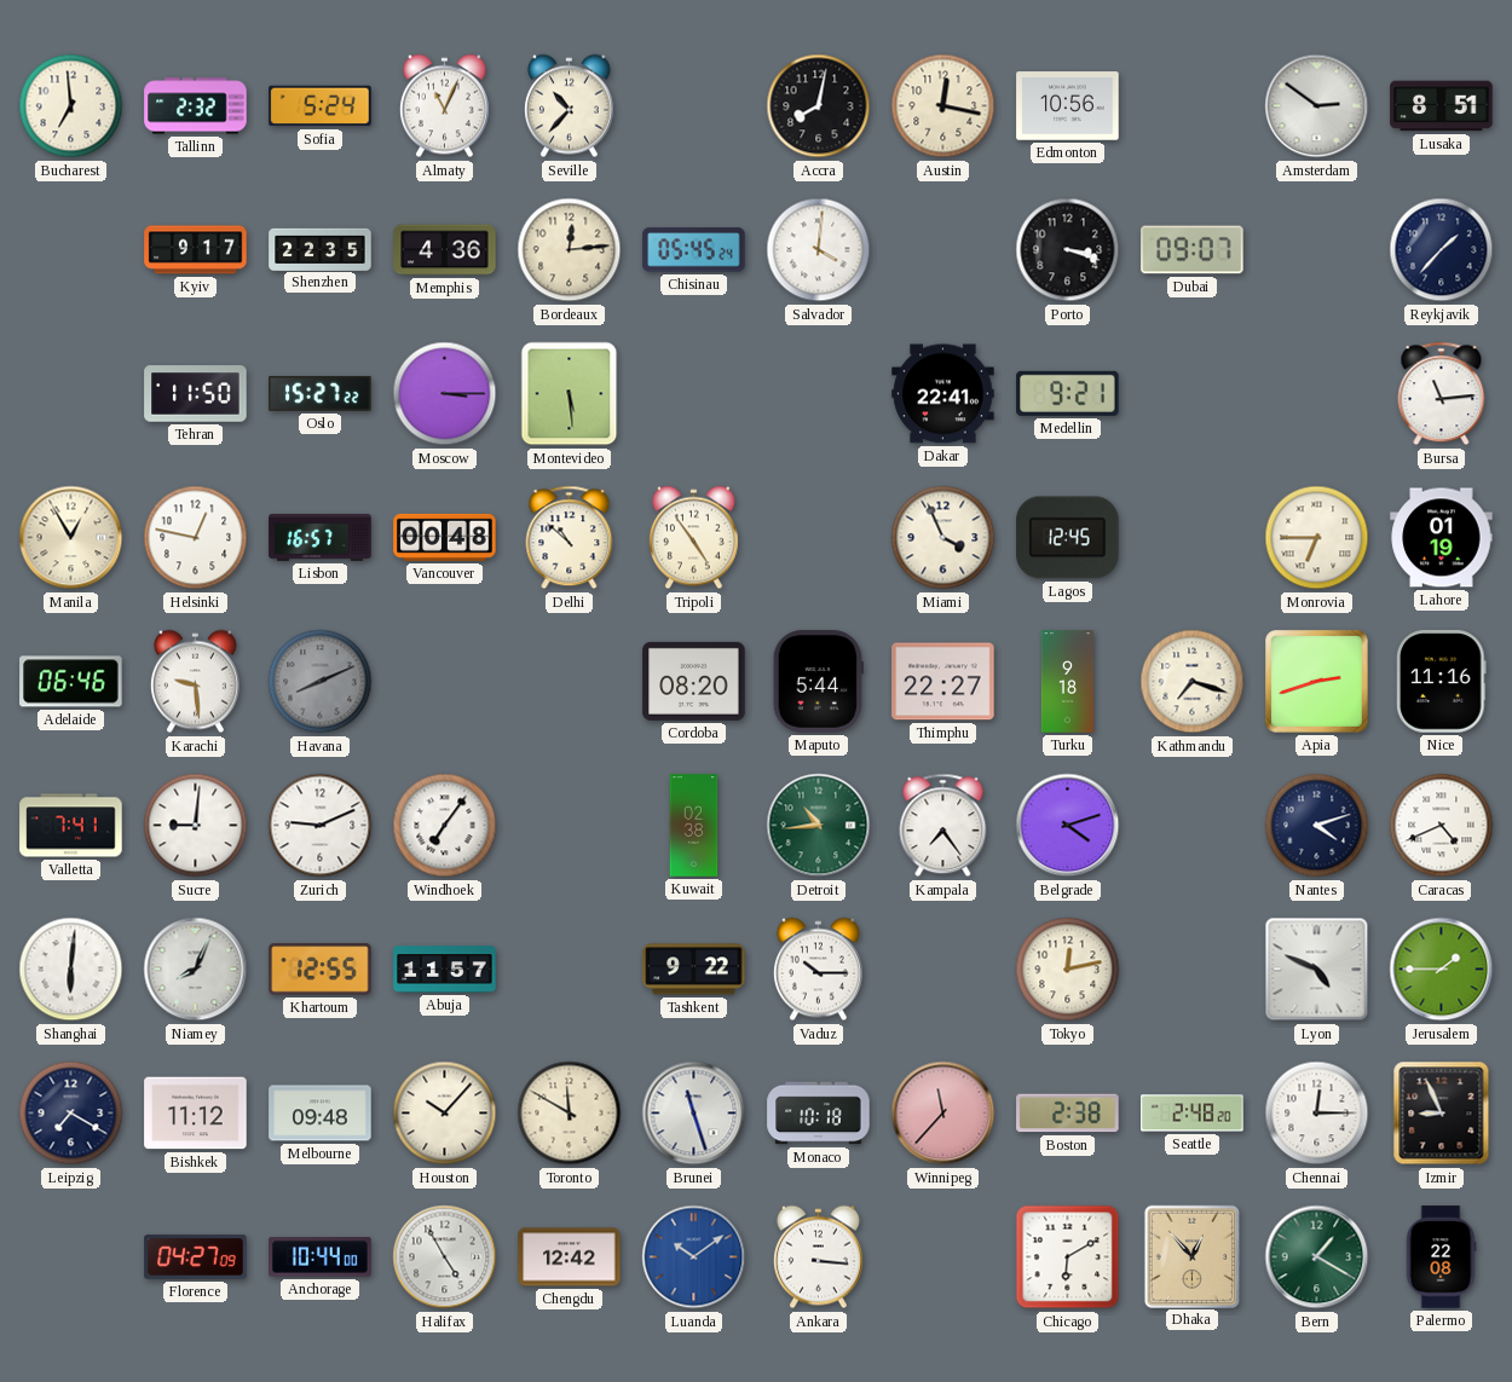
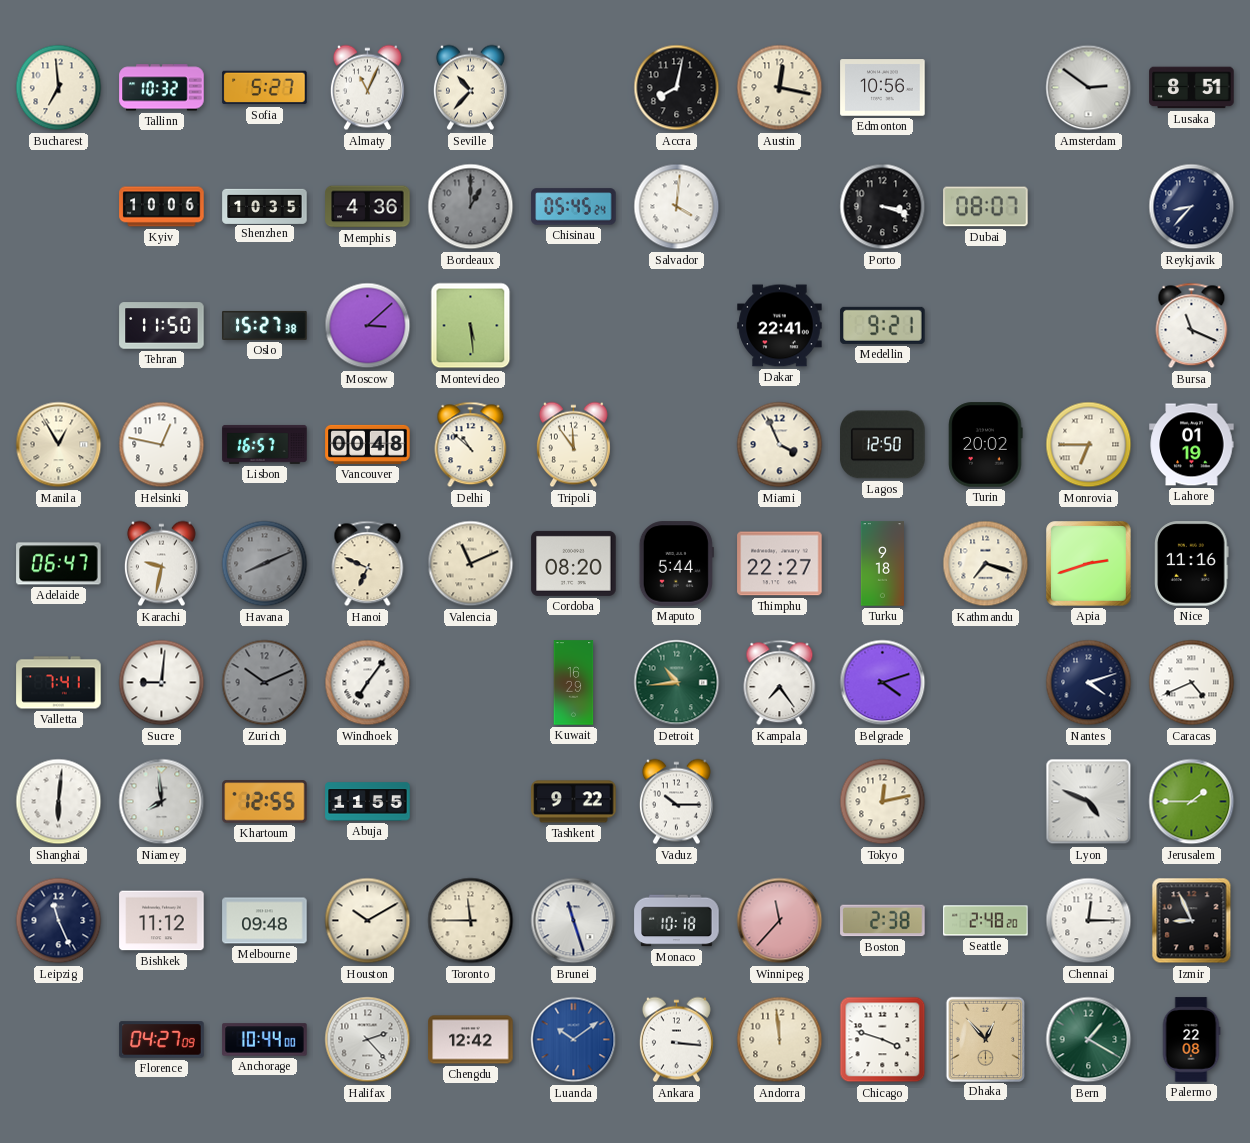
Tallinn: 2:32 -> 10:32
Sofia: 5:24 -> 5:27
Kyiv: 9:17 -> 10:06
Shenzhen: 22:35 -> 10:35
Bordeaux: 12:14 -> 1:00
Bordeaux dial: cream -> grey
Dubai: 09:07 -> 08:07
Reykjavik: 1:37 -> 8:37
Oslo: 15:27:22 -> 15:27:38
Moscow: 3:15 -> 3:08
Bursa: 11:14 -> 11:19
Tripoli: 4:54 -> 11:54
Lagos: 12:45 -> 12:50
Turin: none -> 20:02
Adelaide: 06:46 -> 06:47
Karachi: 9:29 -> 9:32
Hanoi: none -> 6:49
Valencia: none -> 11:11
Zurich: 9:11 -> 10:11
Zurich dial: white -> grey
Kuwait: 02:38 -> 16:29
Niamey: 8:04 -> 7:59
Abuja: 11:57 -> 11:55
Leipzig: 7:20 -> 11:26
Houston: 10:07 -> 10:10
Toronto: 11:50 -> 11:45
Halifax: 4:55 -> 2:23
Andorra: none -> 11:59
Chicago: 6:10 -> 3:48
